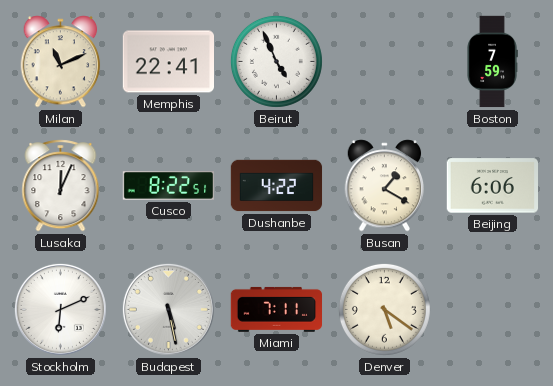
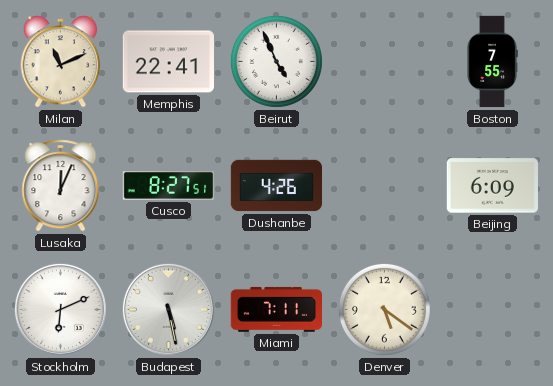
Boston: 7:59 -> 7:55
Cusco: 8:22 -> 8:27
Dushanbe: 4:22 -> 4:26
Busan: 1:20 -> none
Beijing: 6:06 -> 6:09
